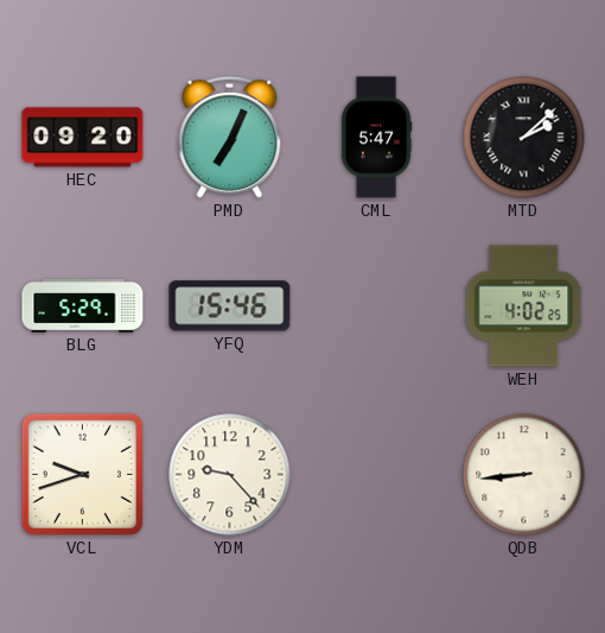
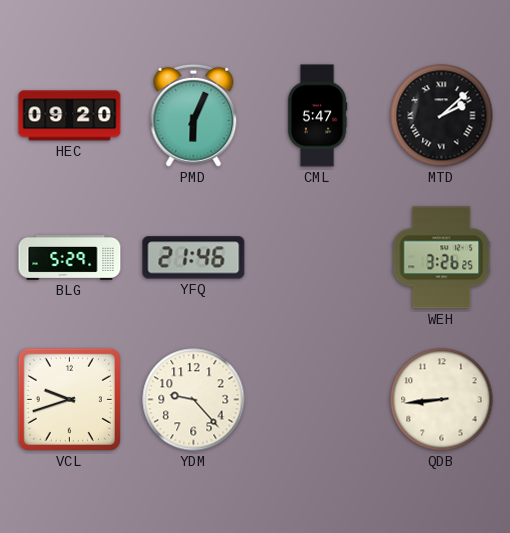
PMD: 7:04 -> 6:04
YFQ: 15:46 -> 21:46
WEH: 4:02 -> 3:26
